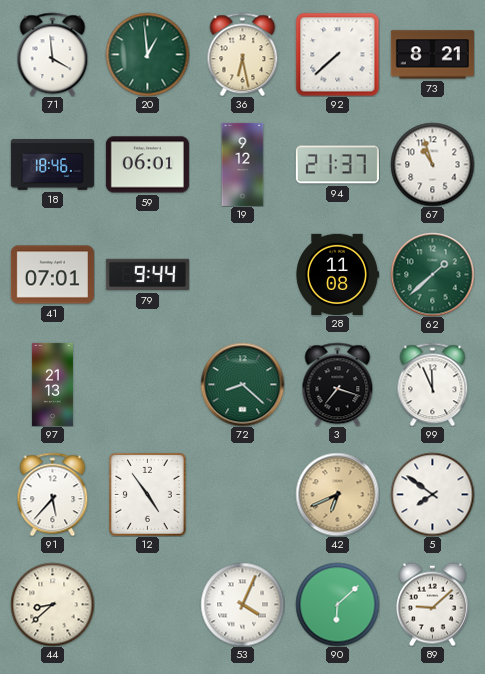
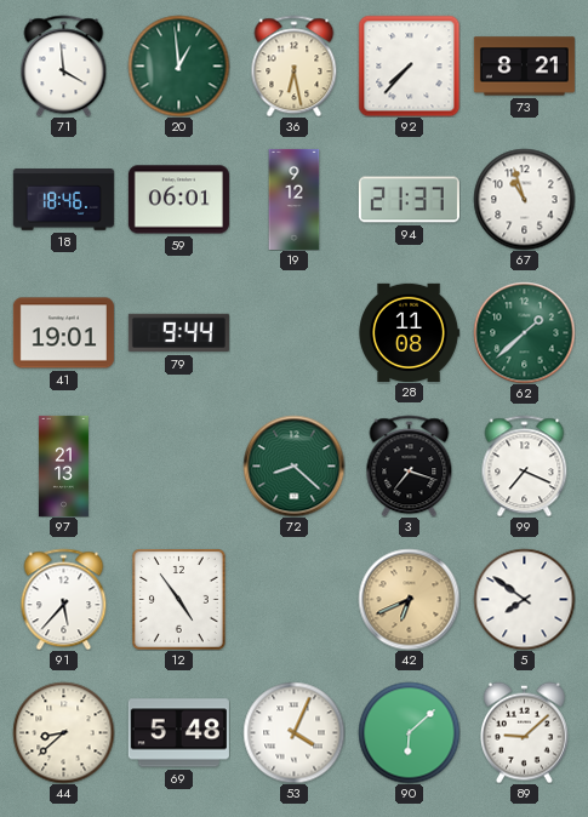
92: 7:38 -> 7:37
41: 07:01 -> 19:01
99: 11:56 -> 7:19
69: none -> 5:48
